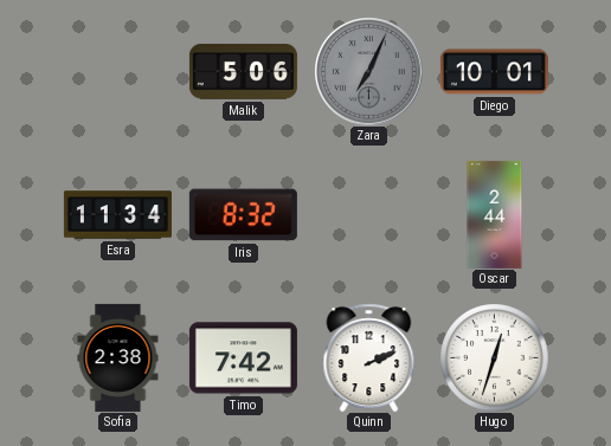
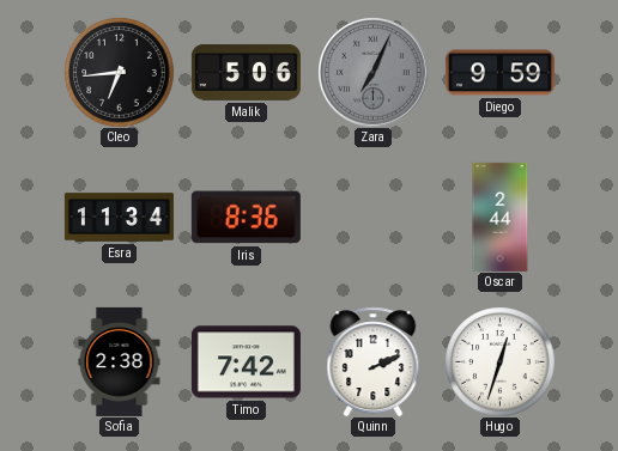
Cleo: none -> 6:44
Diego: 10:01 -> 9:59
Iris: 8:32 -> 8:36
